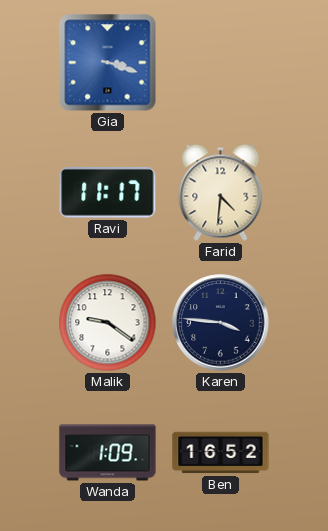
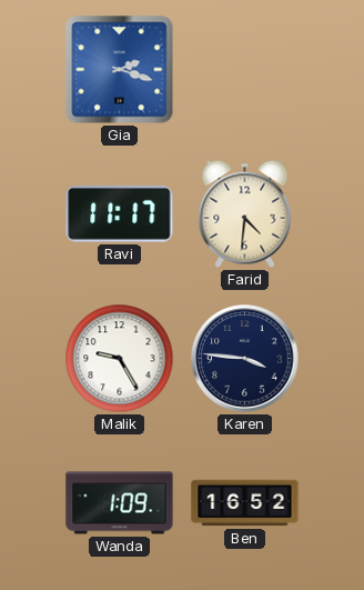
Gia: 3:18 -> 2:18
Malik: 9:21 -> 9:25
